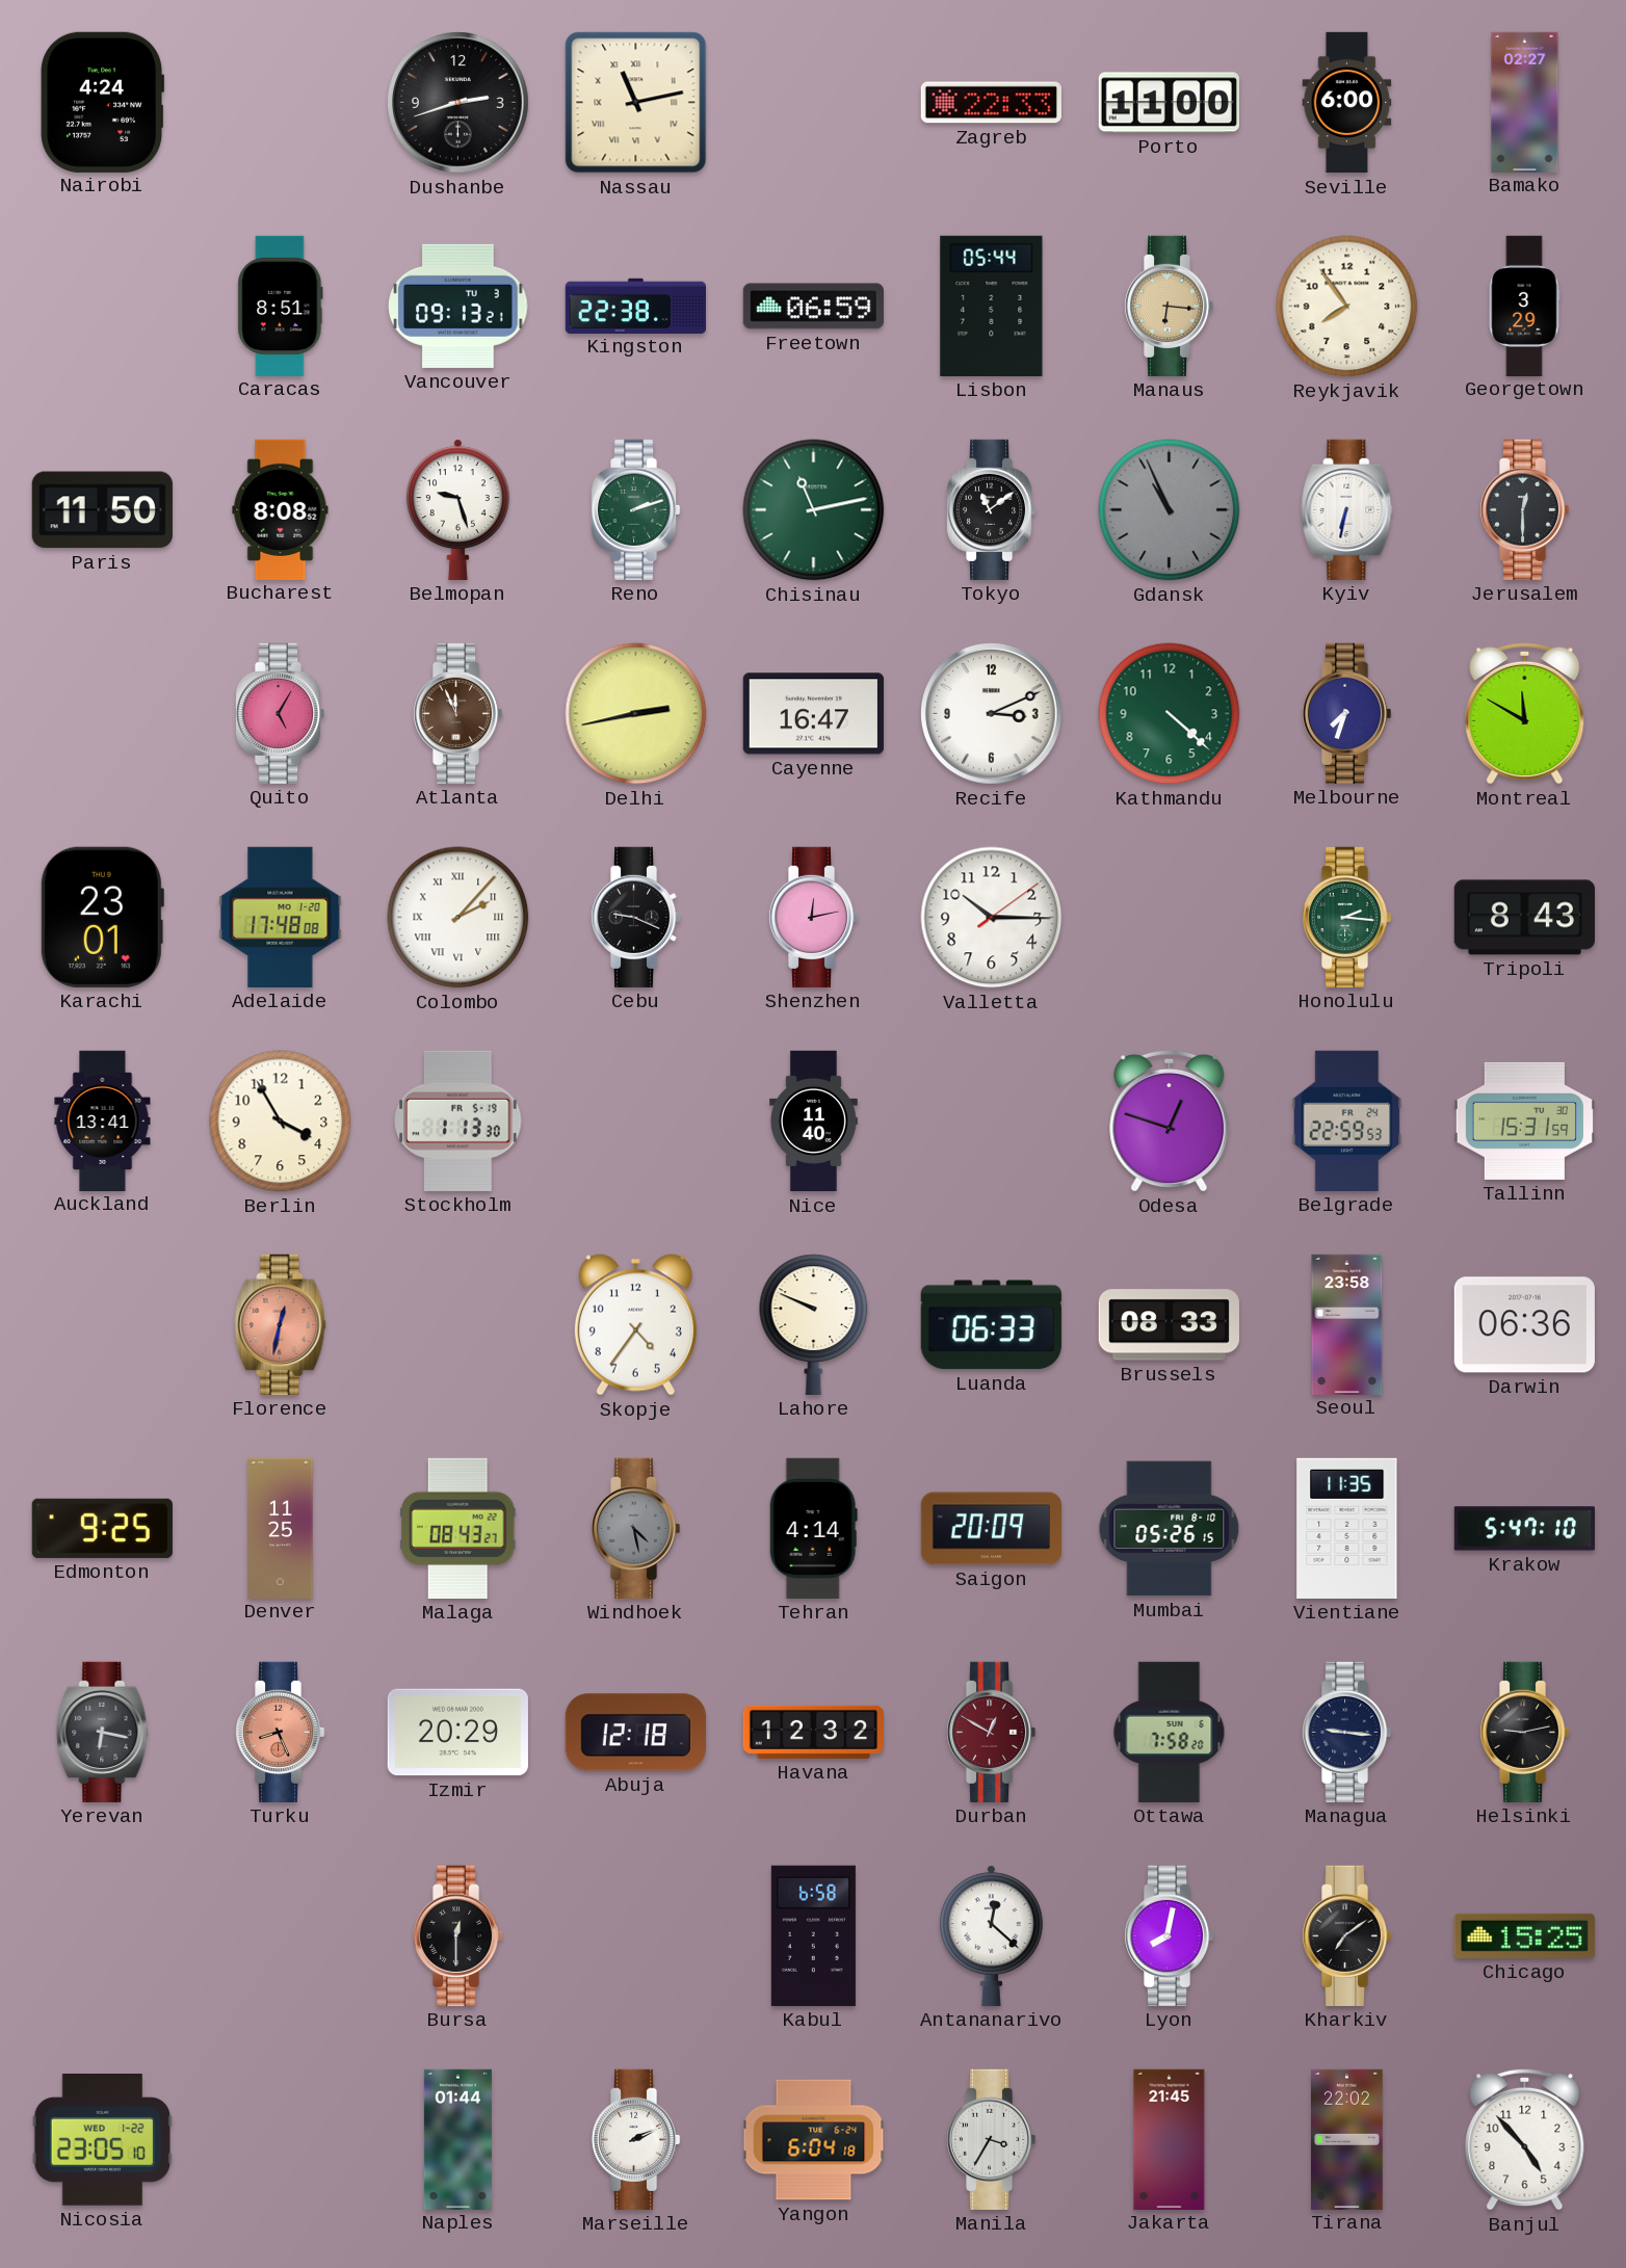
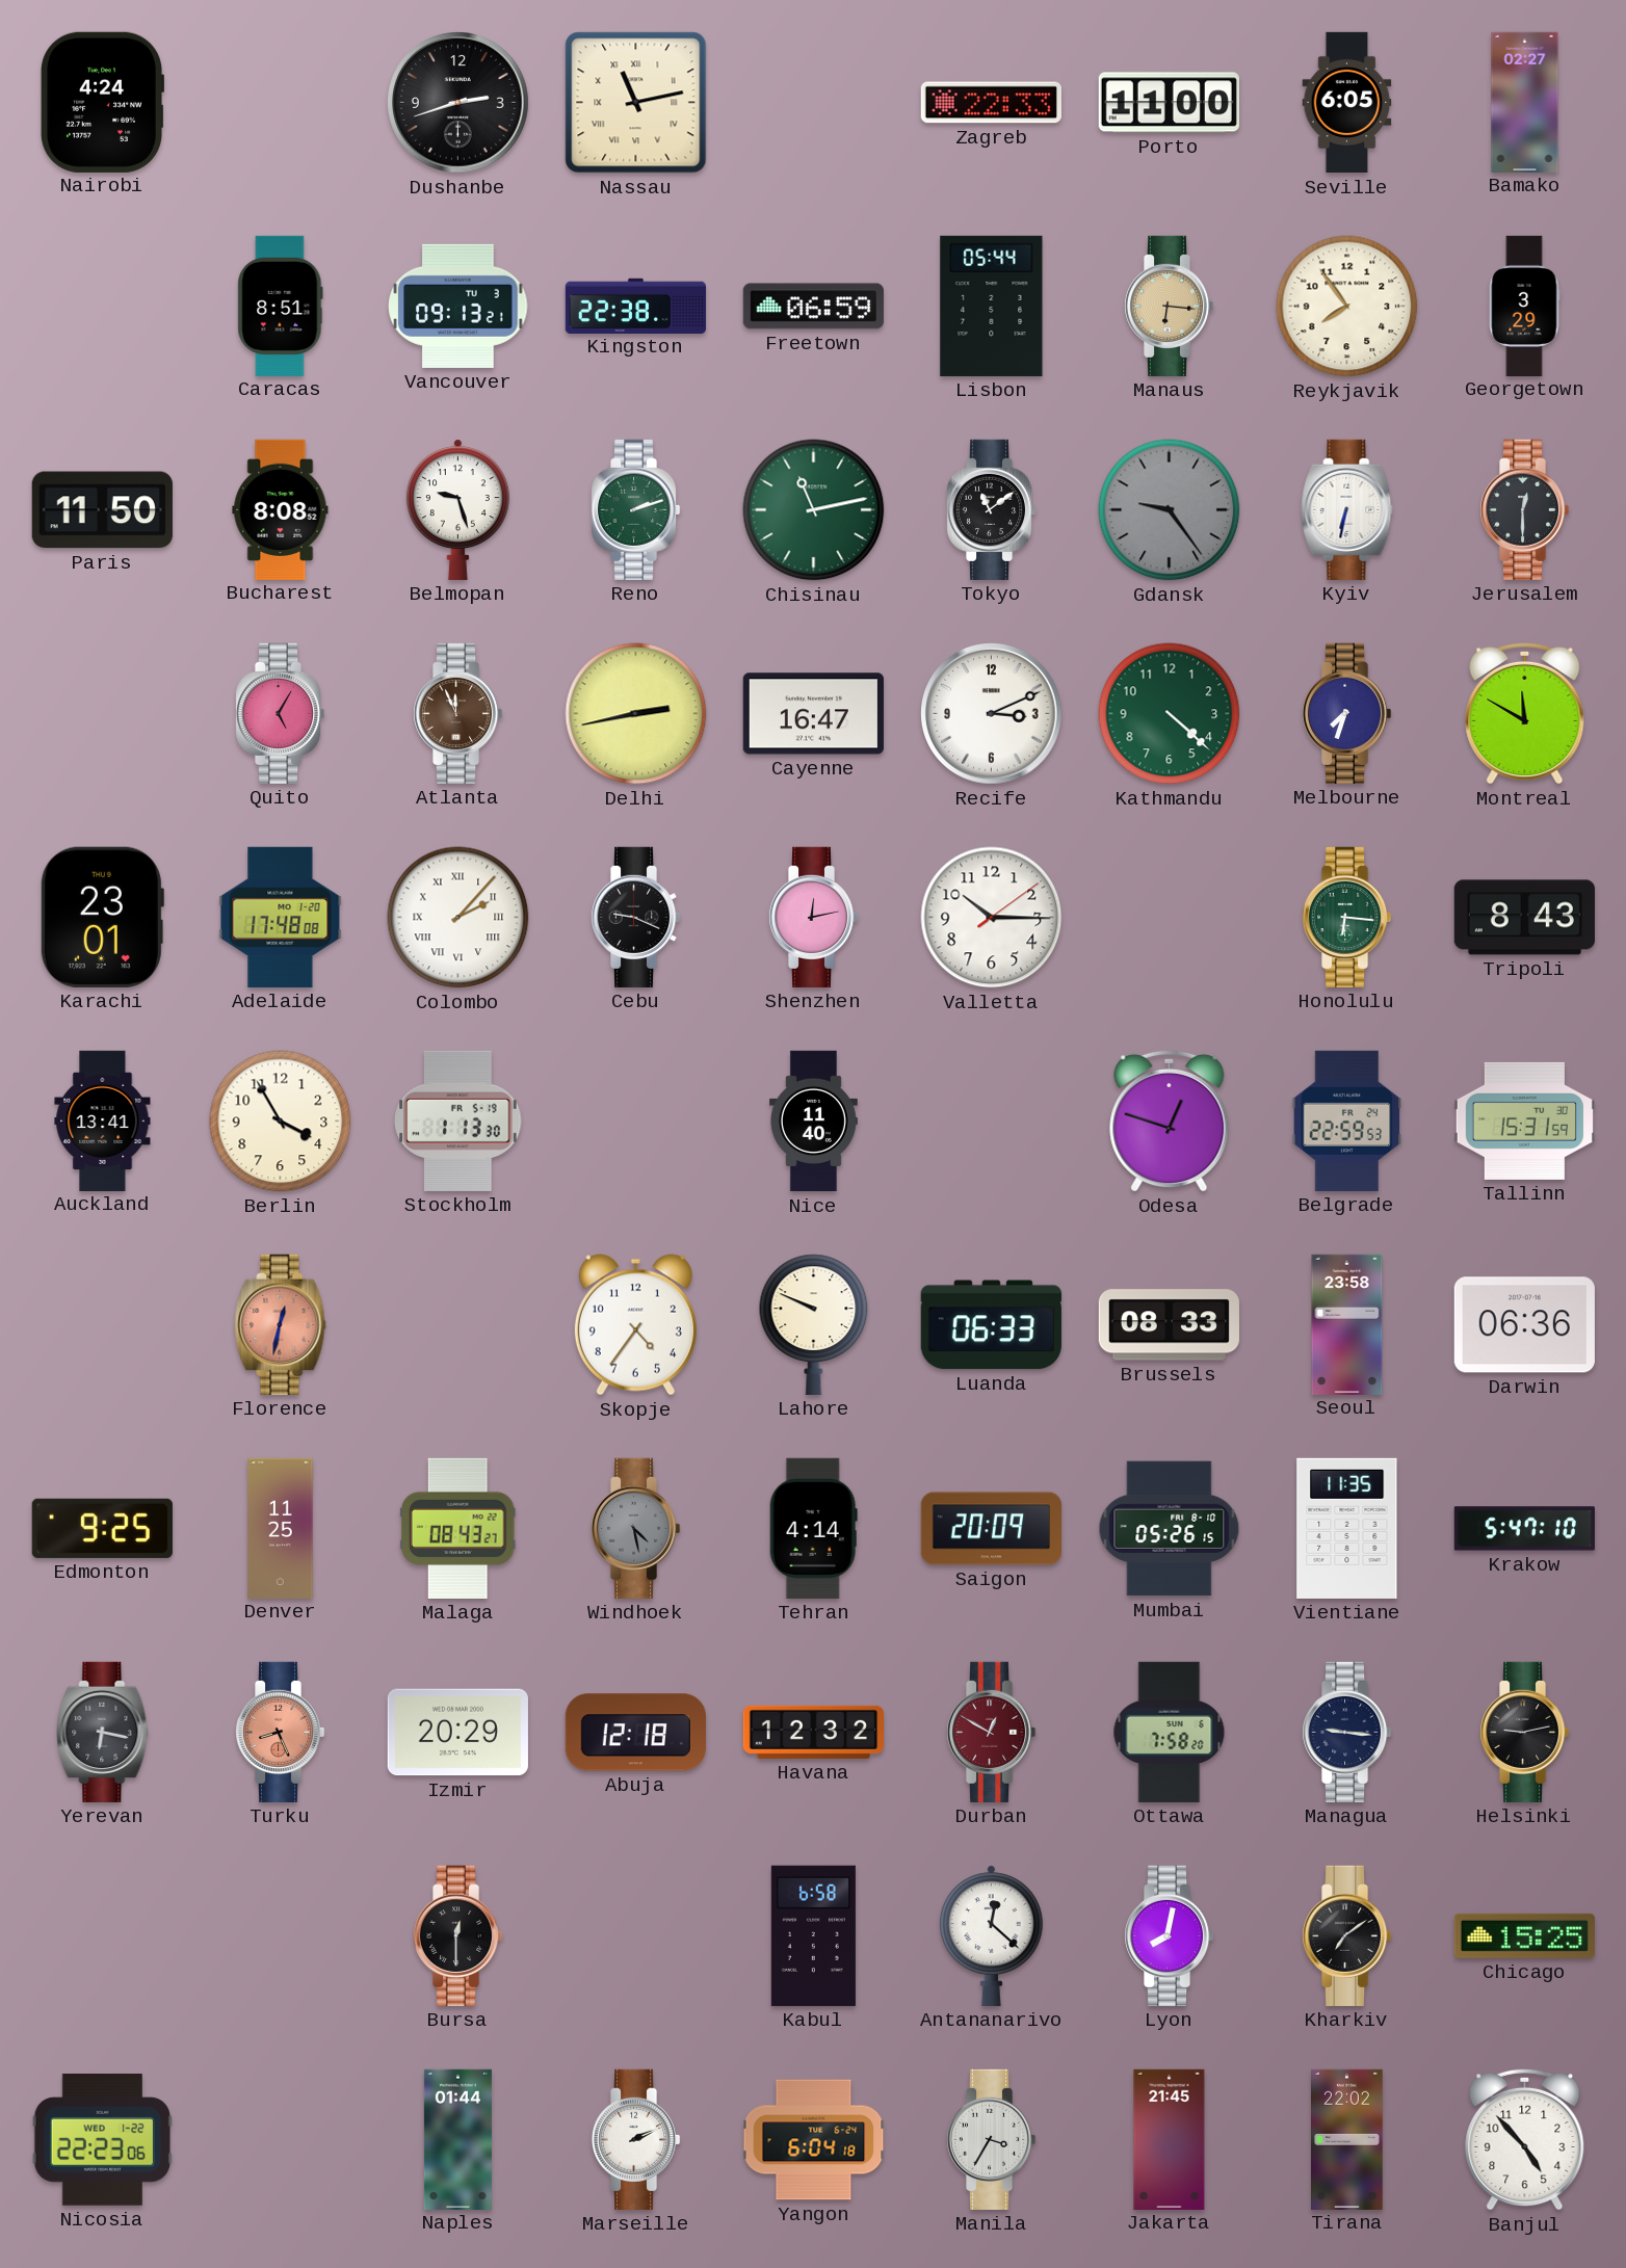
Seville: 6:00 -> 6:05
Gdansk: 10:56 -> 9:24
Honolulu: 2:16 -> 6:16
Nicosia: 23:05 -> 22:23
